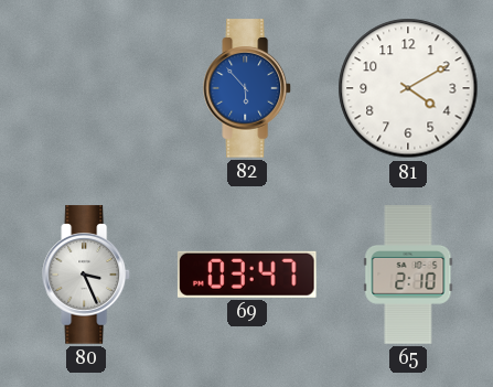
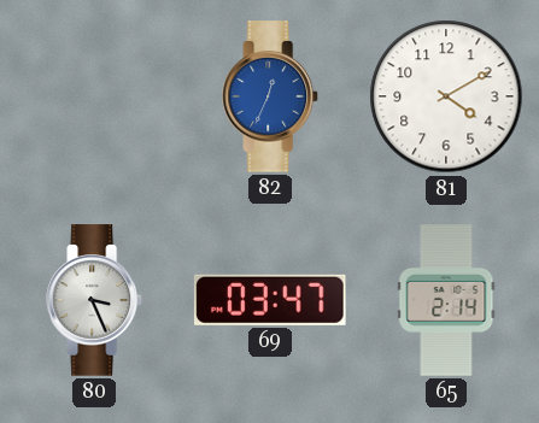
82: 5:53 -> 12:34
65: 2:10 -> 2:14
